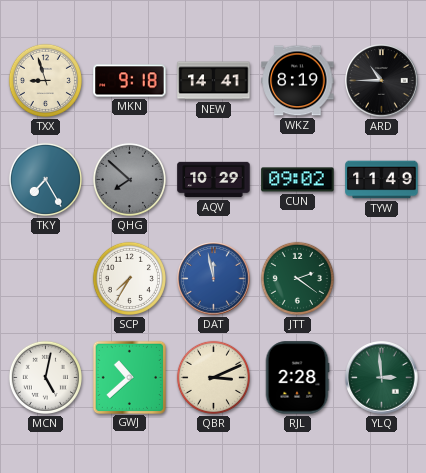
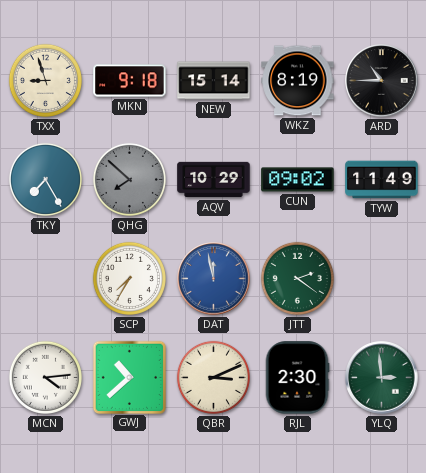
NEW: 14:41 -> 15:14
MCN: 5:02 -> 4:14
RJL: 2:28 -> 2:30
